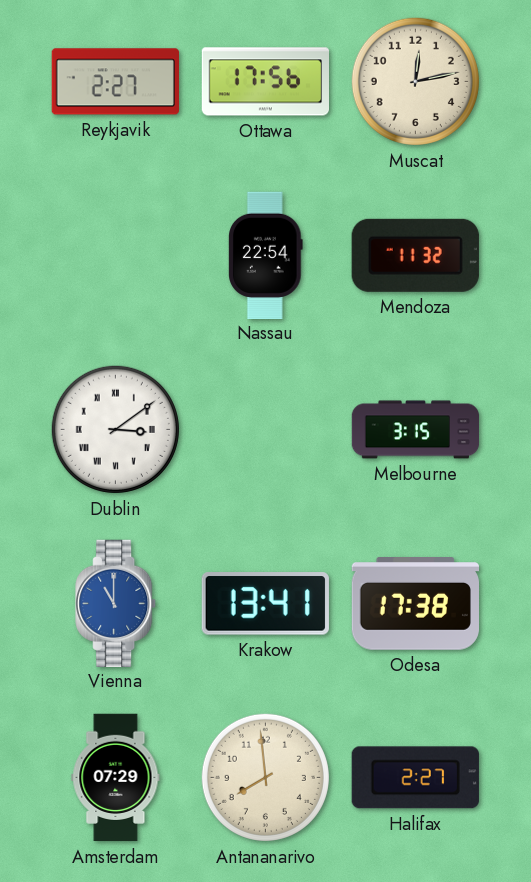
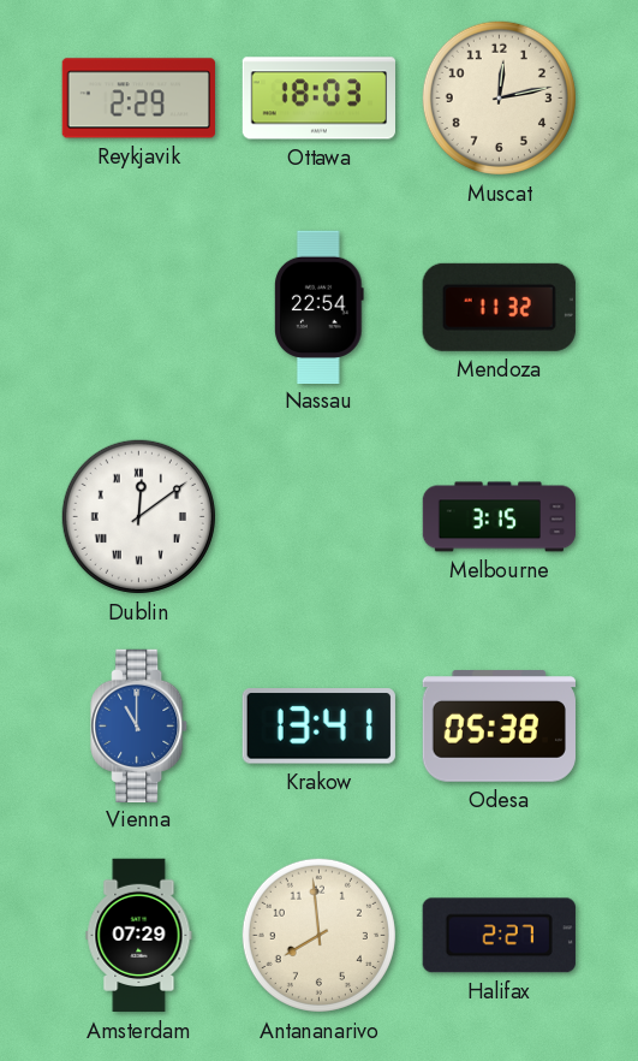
Reykjavik: 2:27 -> 2:29
Ottawa: 17:56 -> 18:03
Dublin: 3:09 -> 12:09
Odesa: 17:38 -> 05:38
